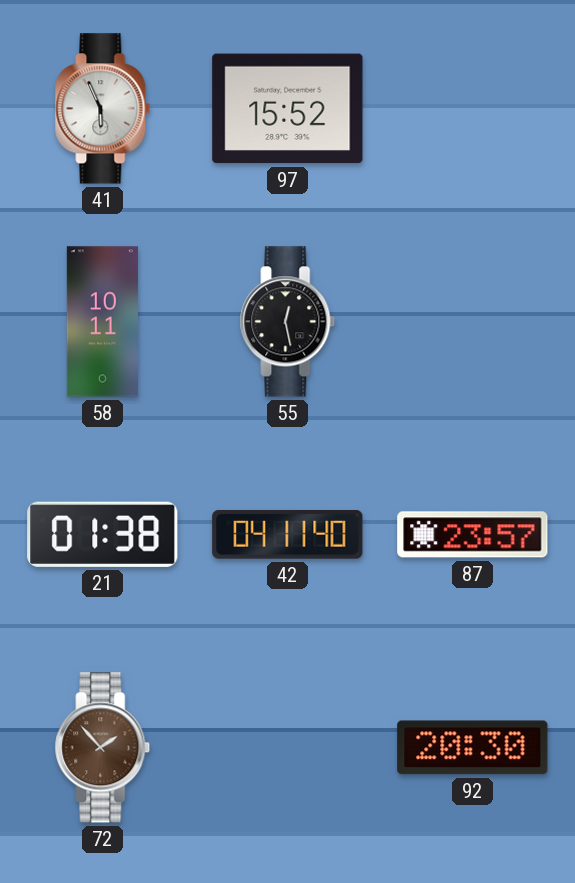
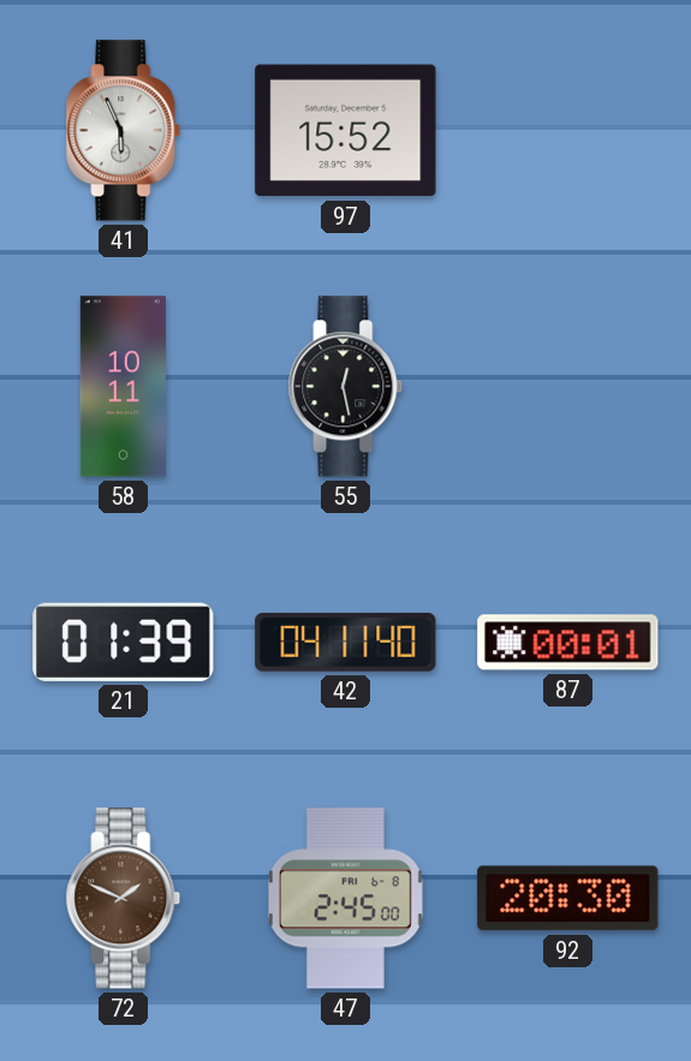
21: 01:38 -> 01:39
87: 23:57 -> 00:01
72: 1:53 -> 1:49
47: none -> 2:45
